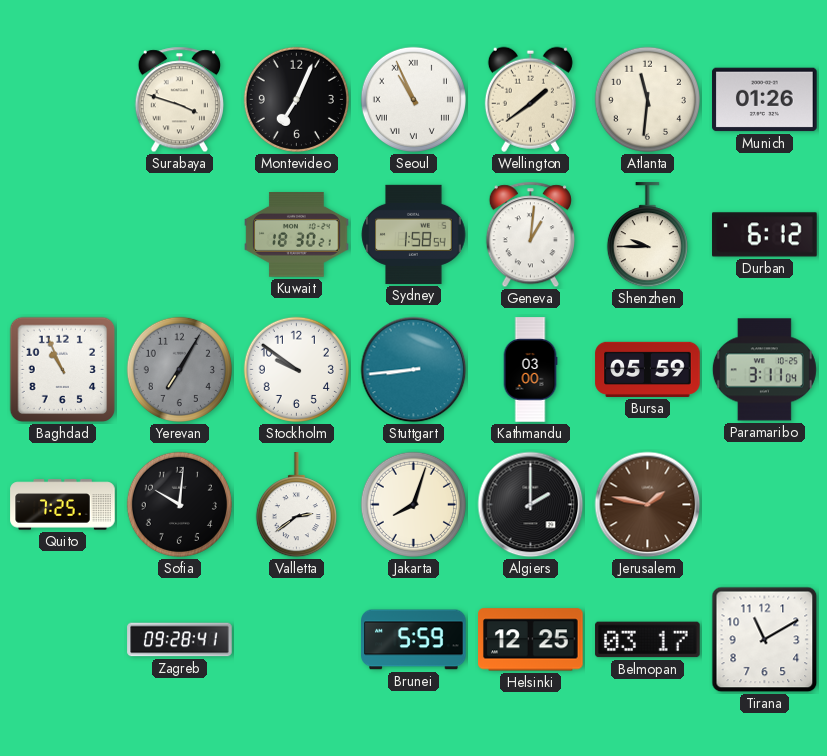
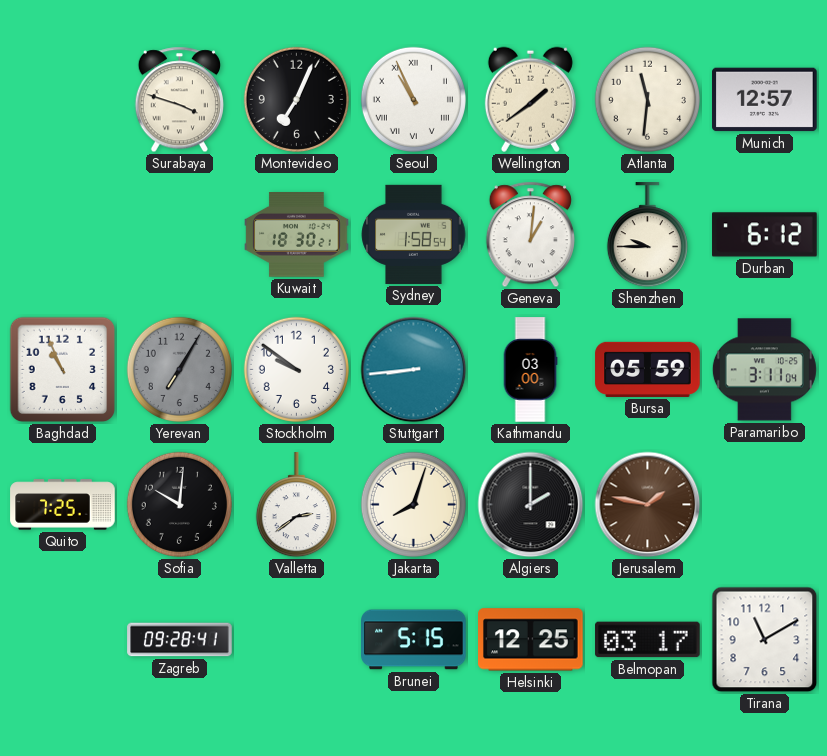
Munich: 01:26 -> 12:57
Brunei: 5:59 -> 5:15
